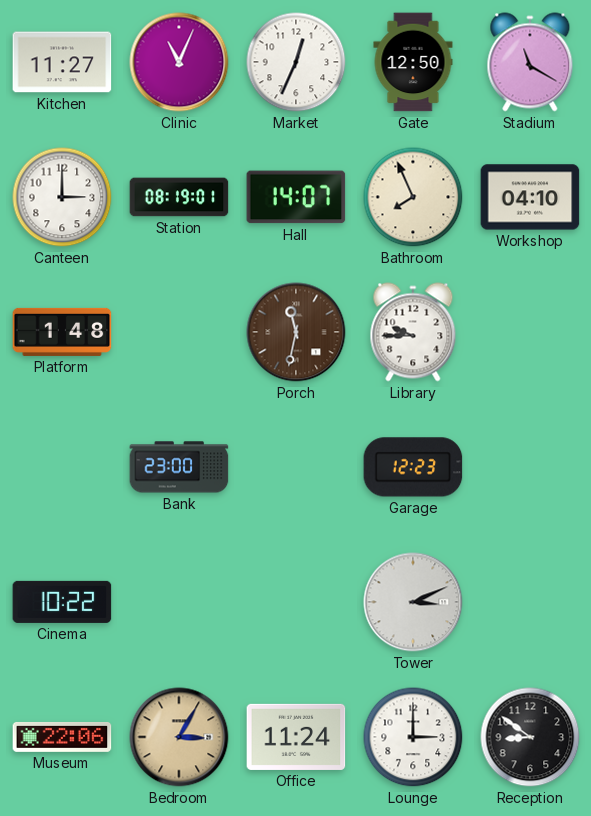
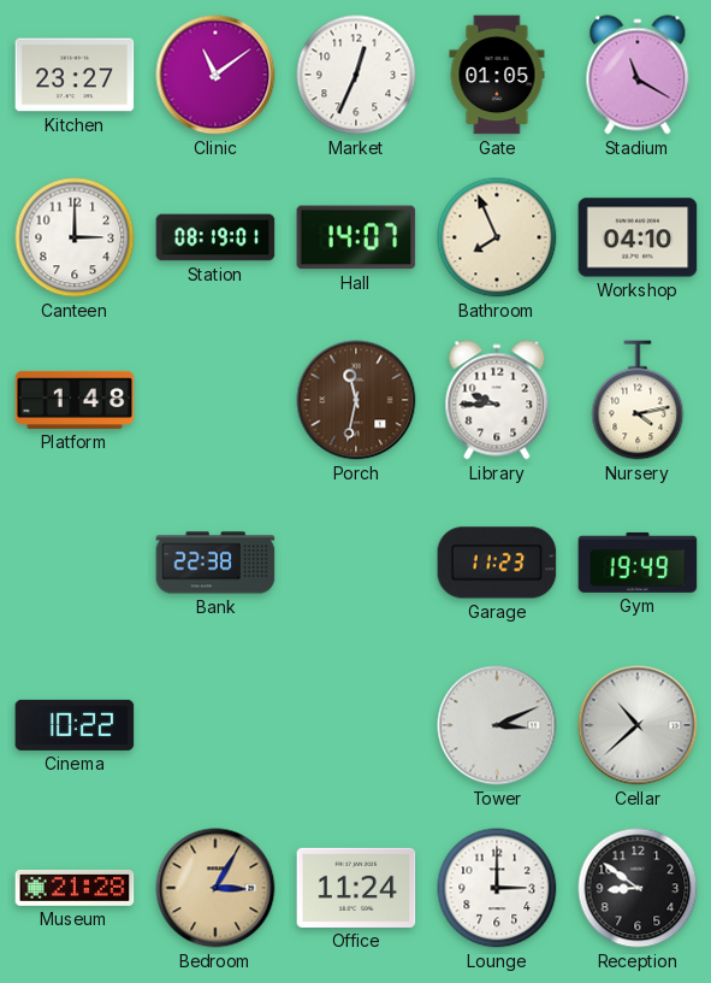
Kitchen: 11:27 -> 23:27
Clinic: 11:04 -> 11:09
Gate: 12:50 -> 01:05
Nursery: none -> 4:13
Bank: 23:00 -> 22:38
Garage: 12:23 -> 11:23
Gym: none -> 19:49
Cellar: none -> 10:38
Museum: 22:06 -> 21:28
